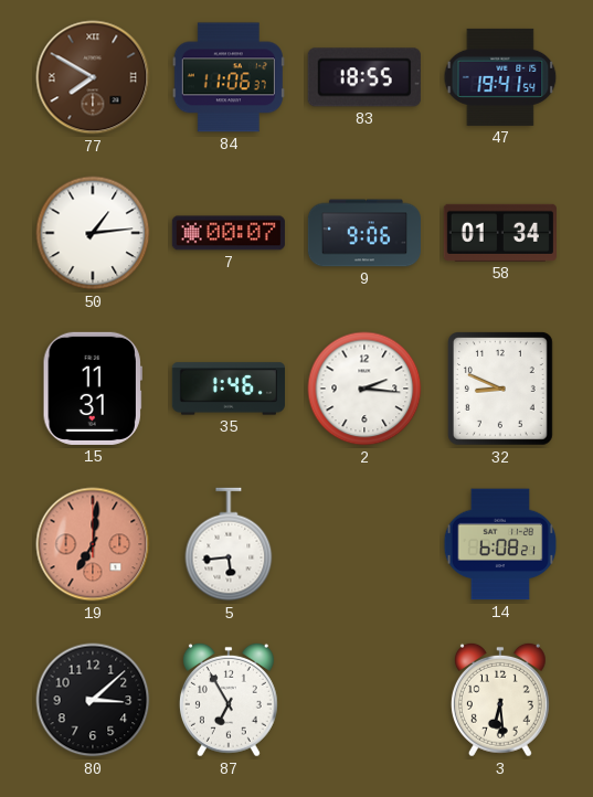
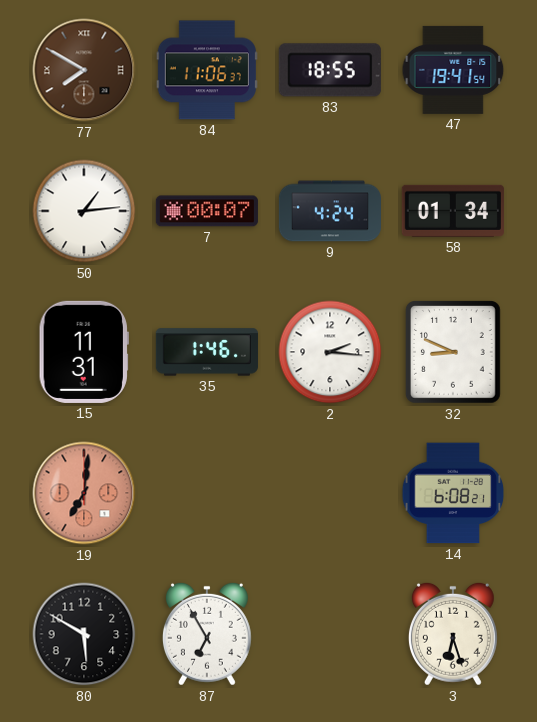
9: 9:06 -> 4:24
5: 5:44 -> none
80: 3:08 -> 5:50
3: 6:29 -> 6:27
